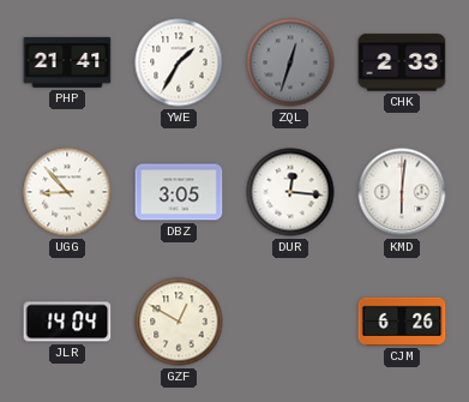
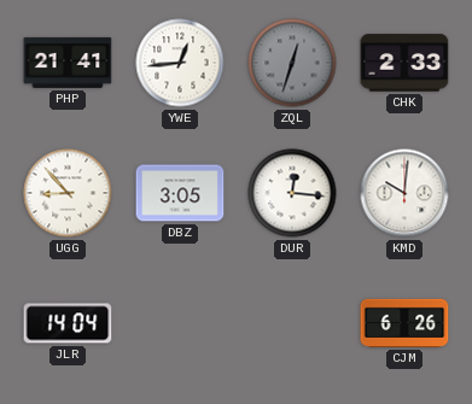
YWE: 1:35 -> 12:44
KMD: 6:01 -> 10:01
GZF: 12:50 -> none
